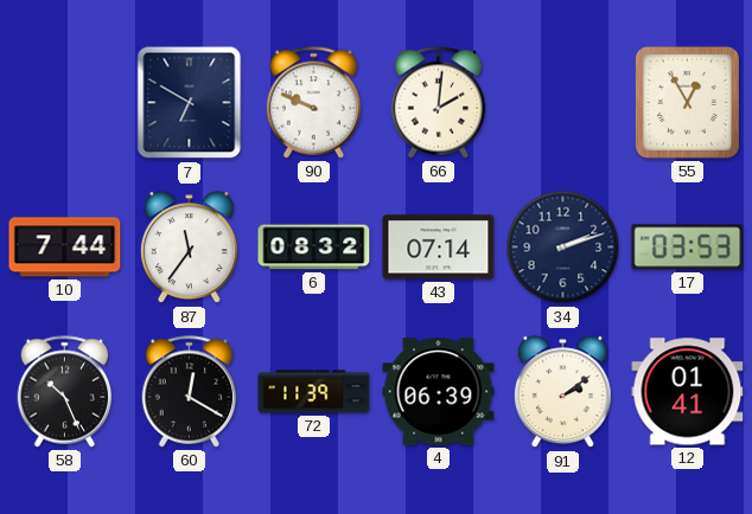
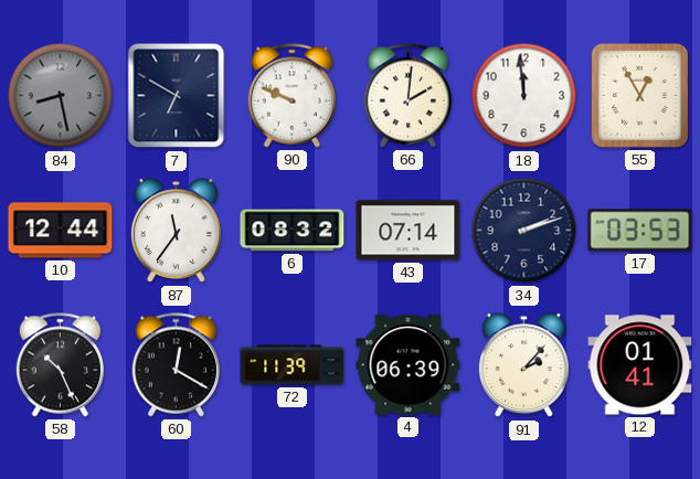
84: none -> 8:28
18: none -> 11:59
10: 7:44 -> 12:44
91: 2:09 -> 2:07
